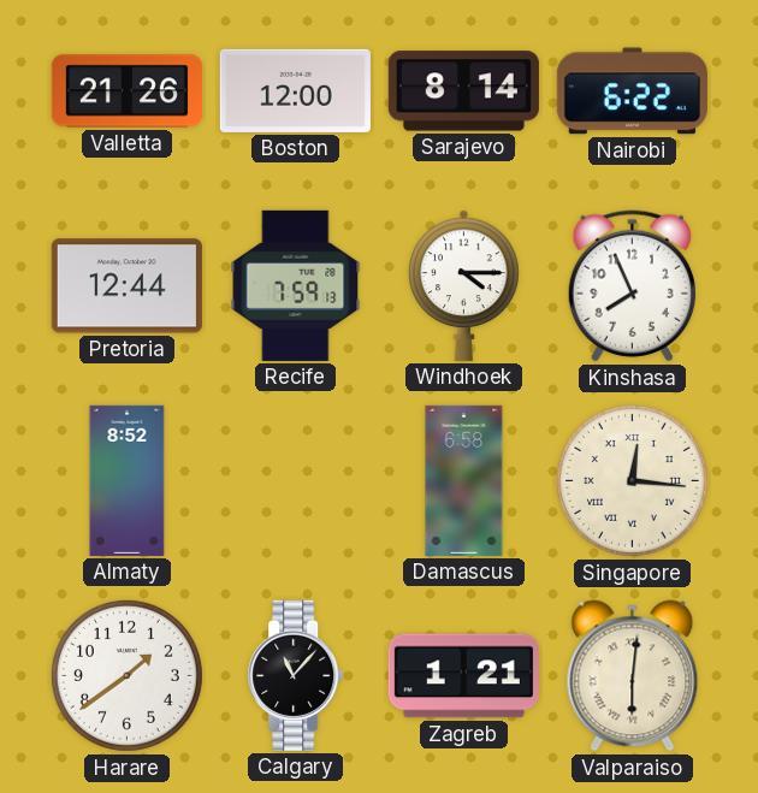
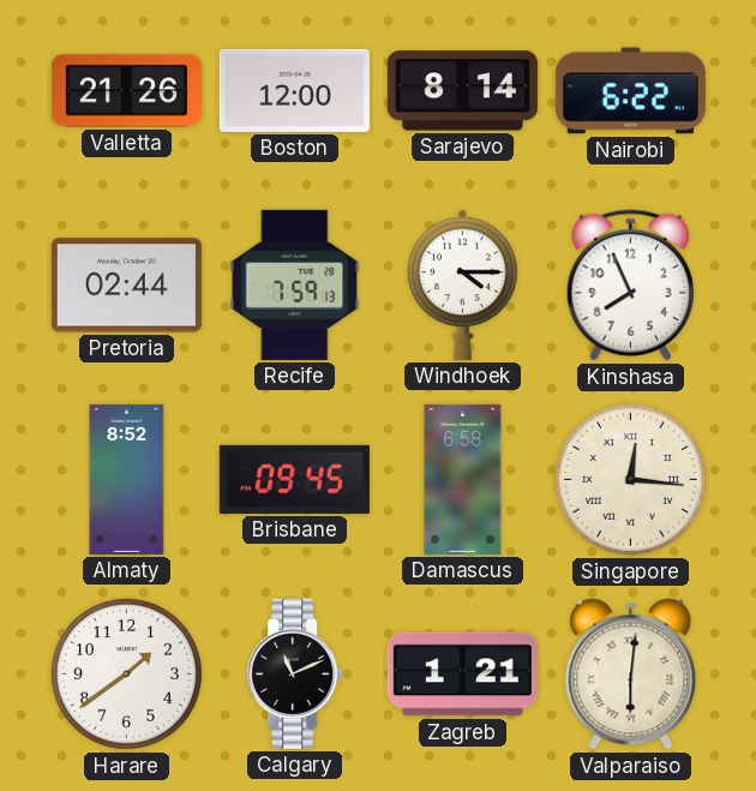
Pretoria: 12:44 -> 02:44
Brisbane: none -> 09:45
Calgary: 11:07 -> 11:11
